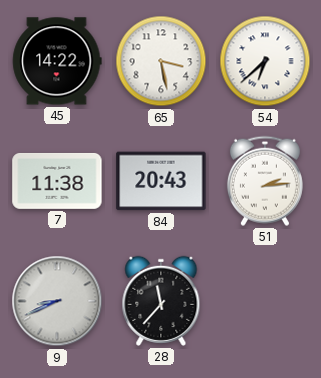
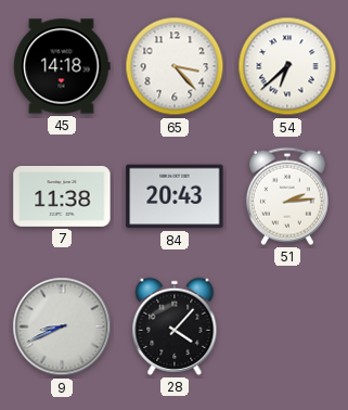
45: 14:22 -> 14:18
65: 3:28 -> 3:23
28: 11:37 -> 4:07
